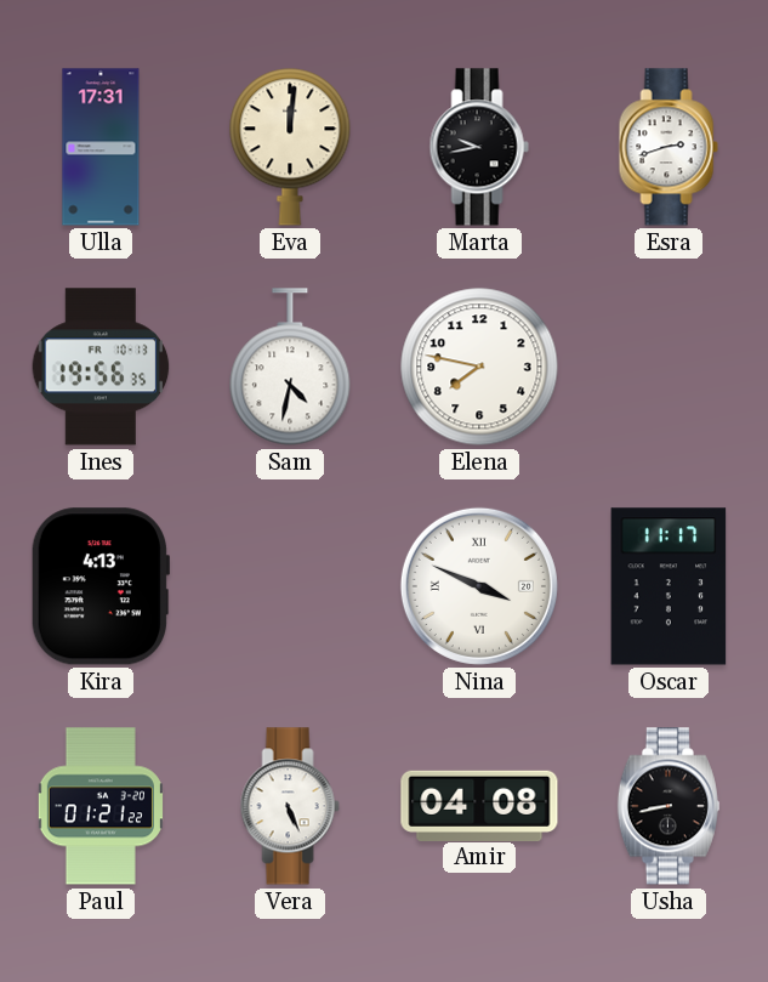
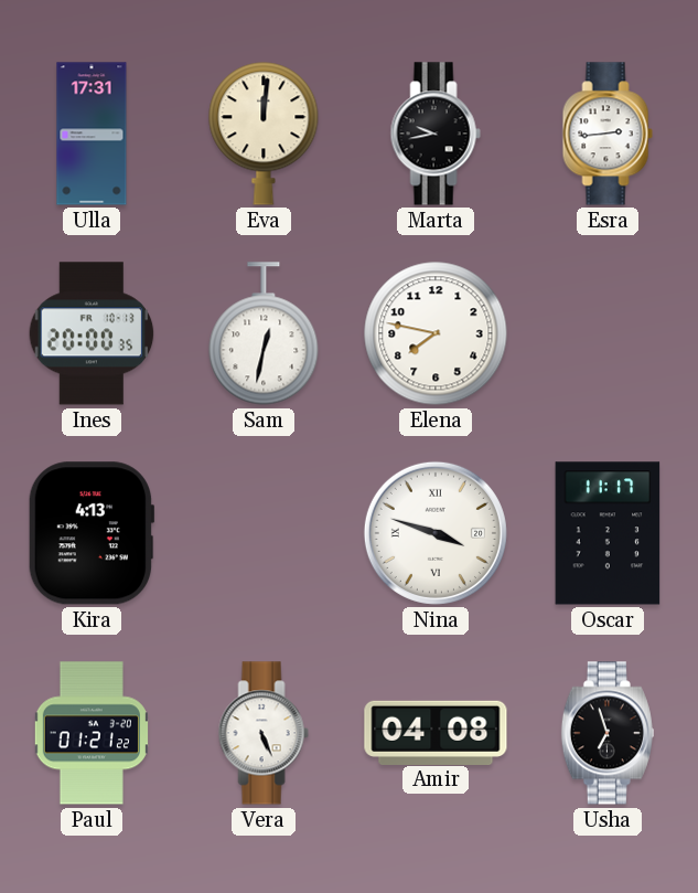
Esra: 2:42 -> 2:44
Ines: 19:56 -> 20:00
Sam: 4:32 -> 12:32
Nina: 3:49 -> 3:48
Usha: 8:43 -> 6:57
